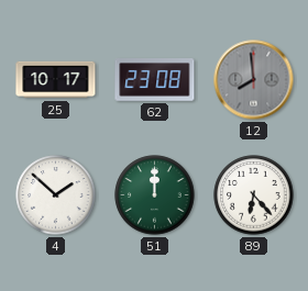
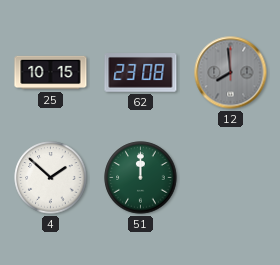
25: 10:17 -> 10:15
89: 6:23 -> none
